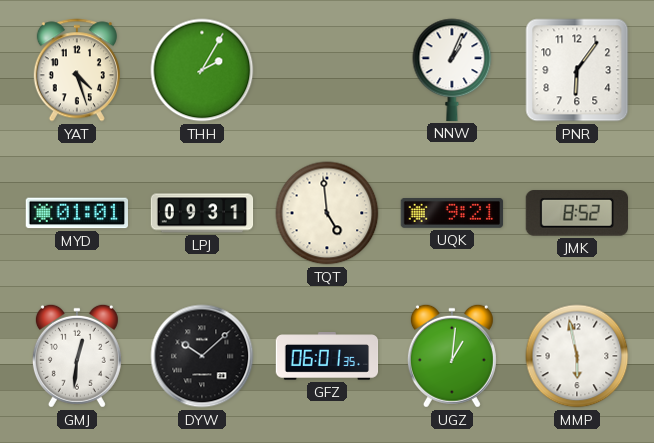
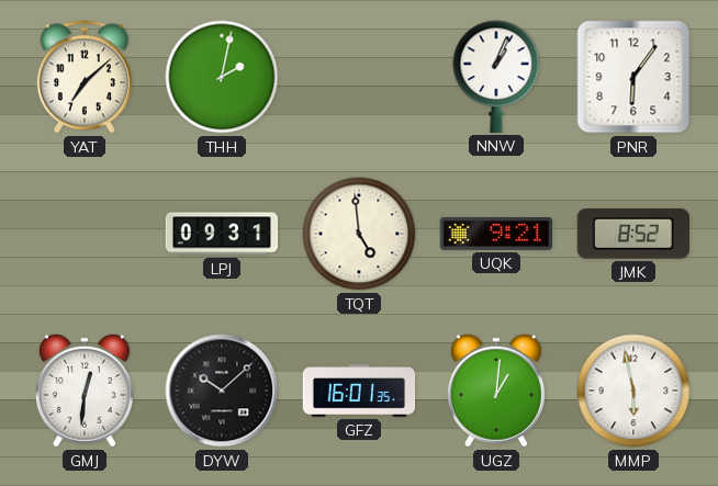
YAT: 4:27 -> 7:08
THH: 2:05 -> 2:02
MYD: 01:01 -> none
GFZ: 06:01 -> 16:01
